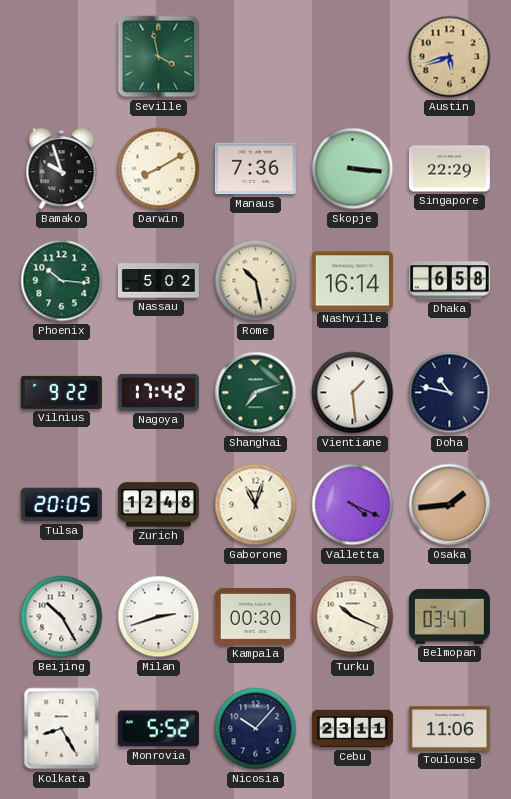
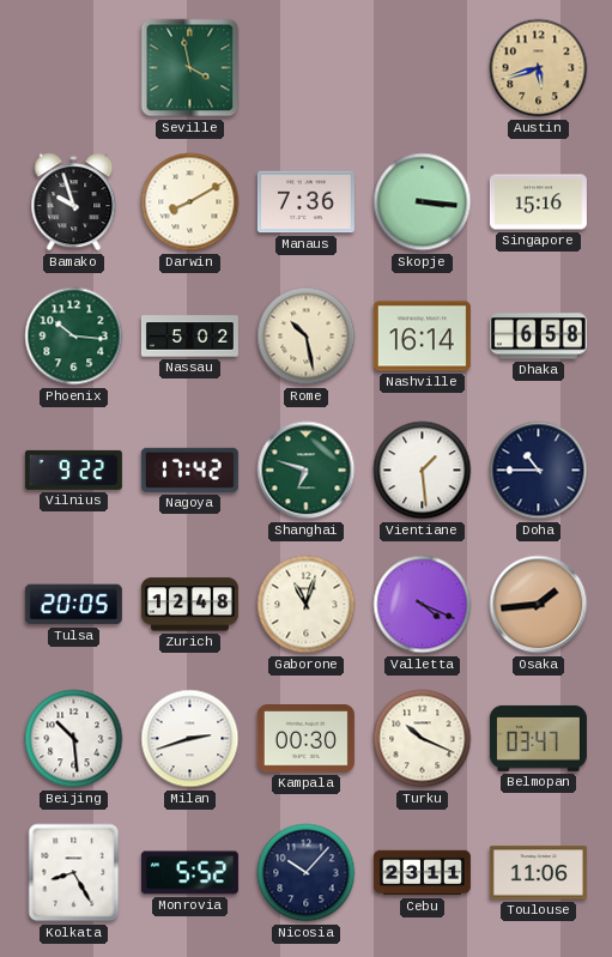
Singapore: 22:29 -> 15:16
Shanghai: 7:12 -> 6:48
Doha: 10:47 -> 10:45
Beijing: 10:25 -> 10:29
